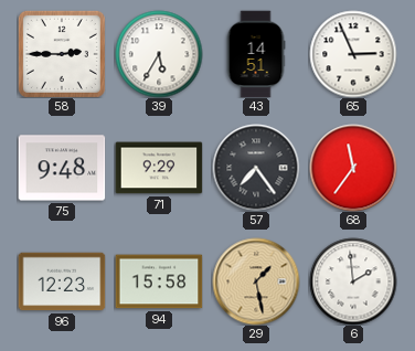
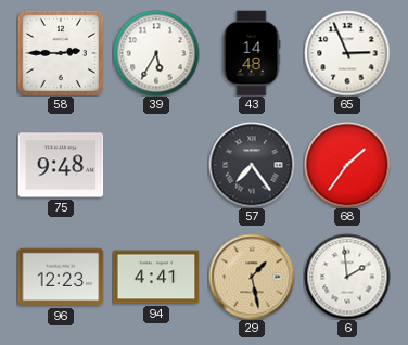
43: 14:51 -> 14:48
71: 9:29 -> none
68: 11:36 -> 1:36
94: 15:58 -> 4:41
